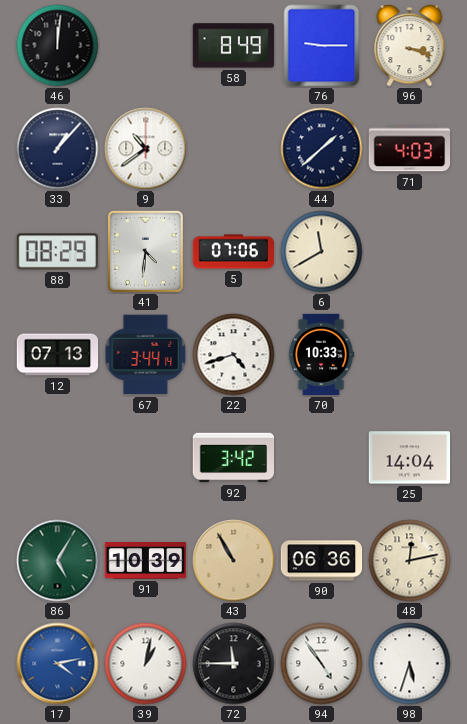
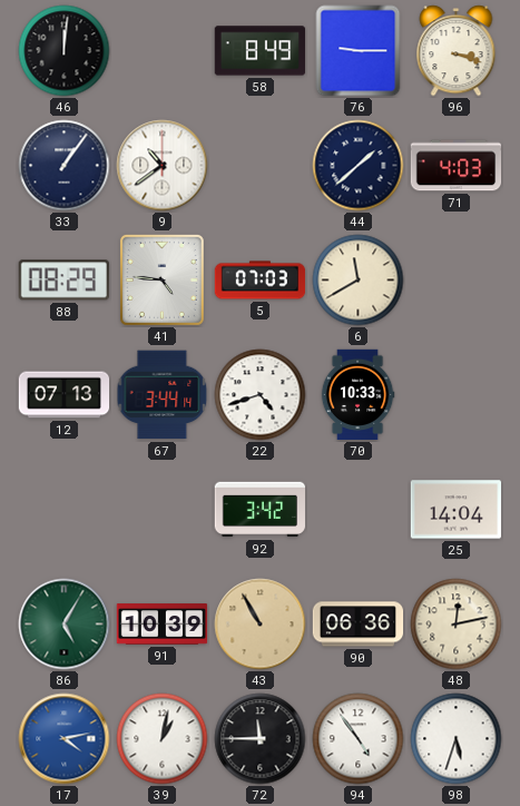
33: 1:07 -> 1:06
41: 4:31 -> 4:46
5: 07:06 -> 07:03
